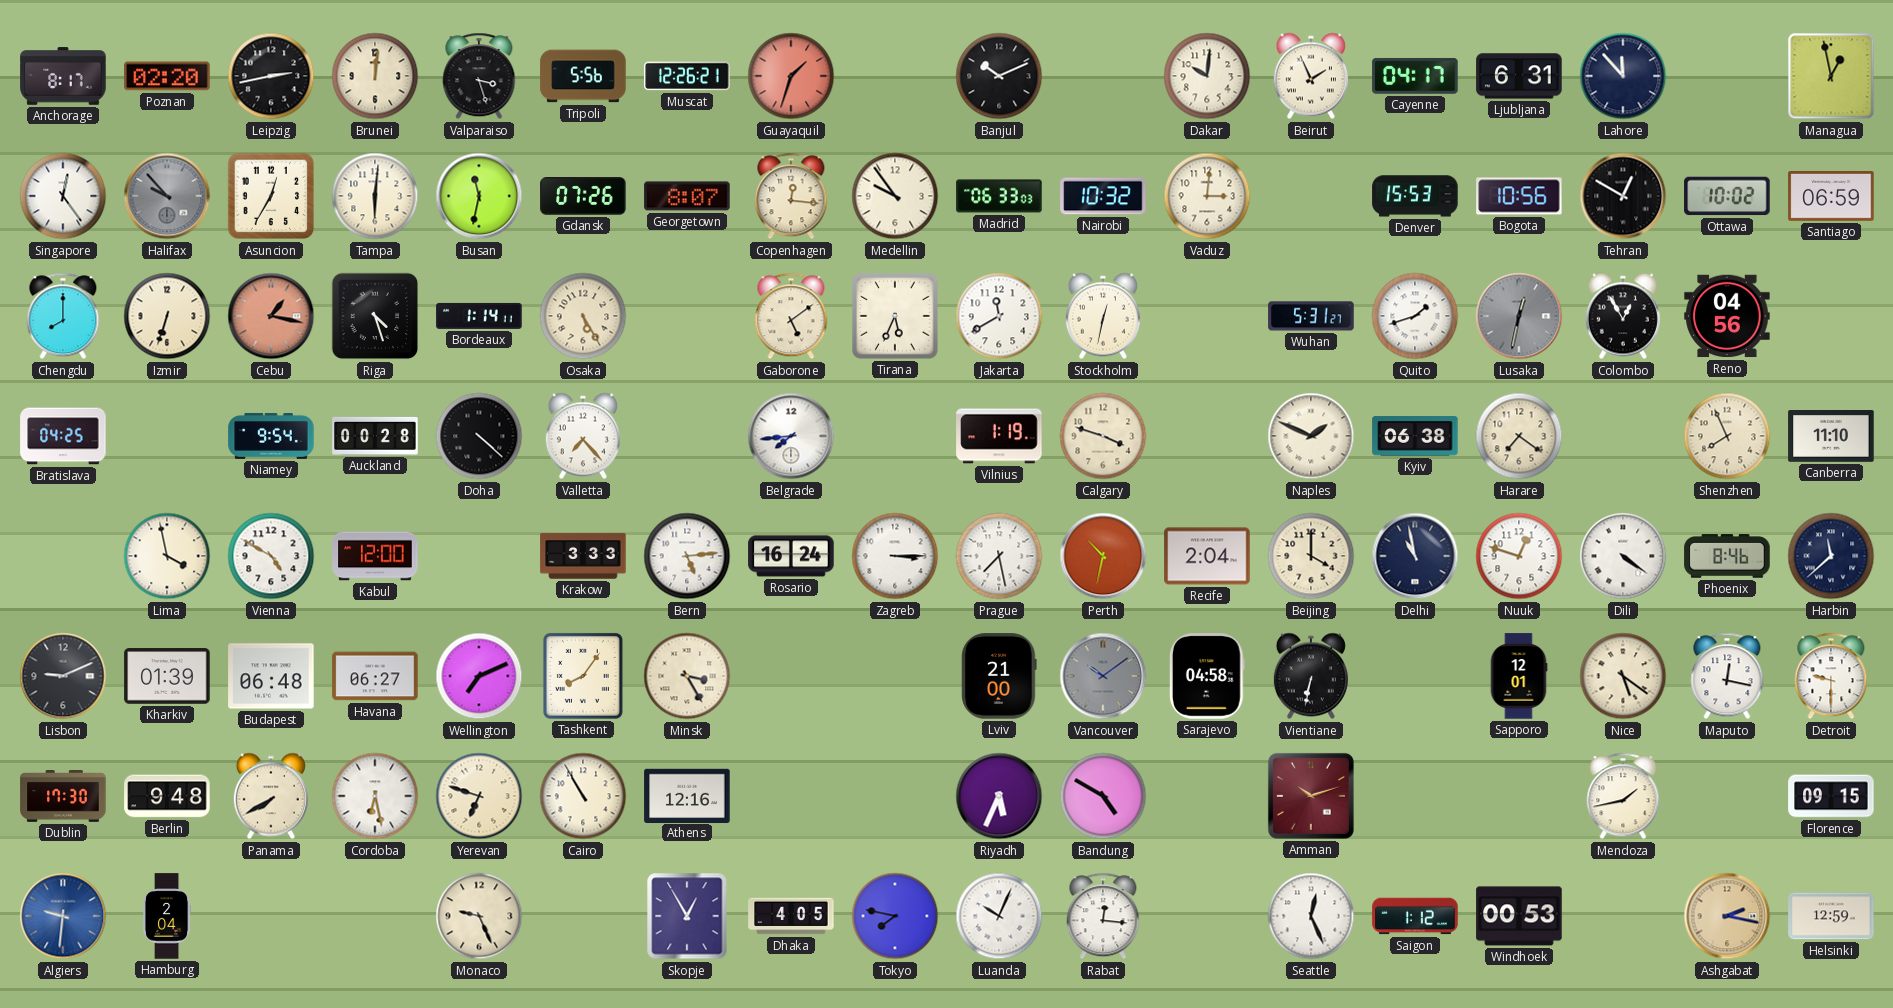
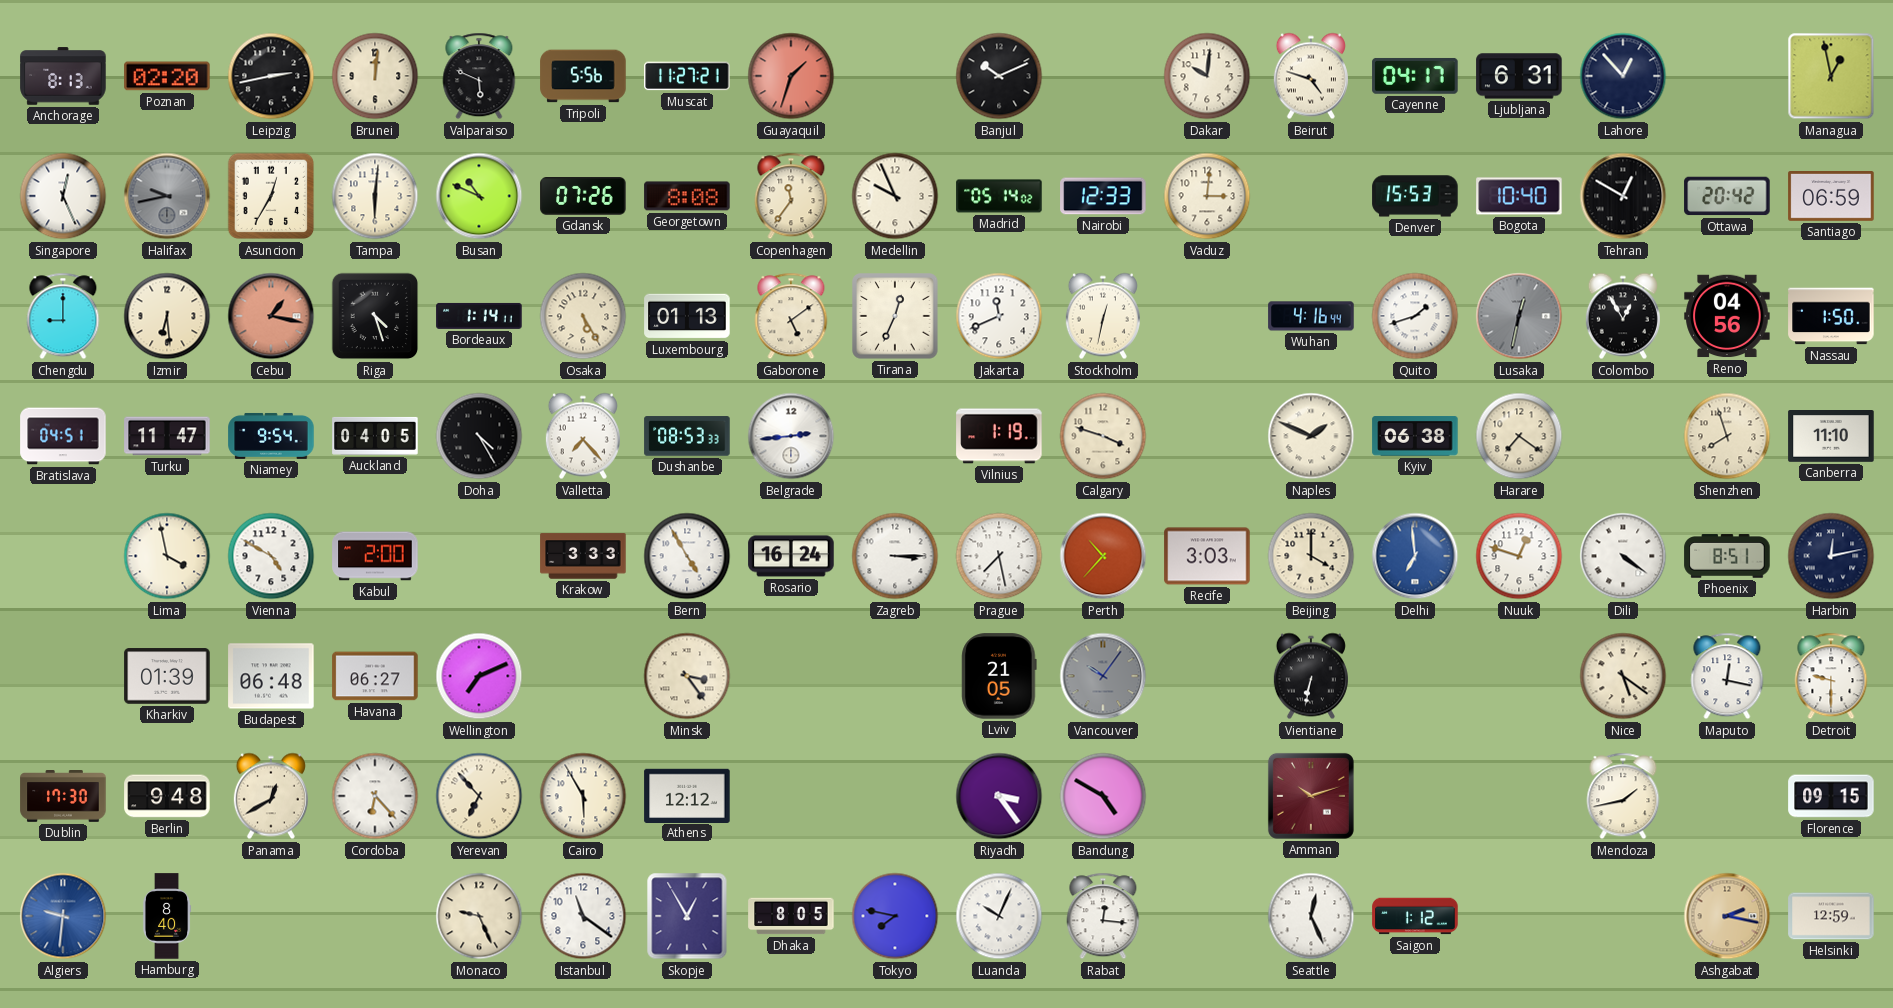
Anchorage: 8:17 -> 8:13
Valparaiso: 3:27 -> 5:49
Muscat: 12:26 -> 11:27
Beirut: 1:56 -> 4:48
Lahore: 11:53 -> 12:53
Singapore: 12:24 -> 12:26
Halifax: 9:53 -> 9:43
Busan: 11:32 -> 10:49
Georgetown: 8:07 -> 8:08
Copenhagen: 12:16 -> 11:36
Medellin: 9:54 -> 9:56
Madrid: 06:33 -> 05:14
Nairobi: 10:32 -> 12:33
Bogota: 10:56 -> 10:40
Ottawa: 10:02 -> 20:42
Chengdu: 8:00 -> 9:00
Izmir: 6:33 -> 6:29
Luxembourg: none -> 01:13
Tirana: 5:34 -> 12:34
Jakarta: 11:40 -> 11:41
Wuhan: 5:31 -> 4:16
Nassau: none -> 1:50
Bratislava: 04:25 -> 04:51
Turku: none -> 11:47
Auckland: 00:28 -> 04:05
Doha: 4:22 -> 4:25
Dushanbe: none -> 08:53
Belgrade: 7:44 -> 2:44
Shenzhen: 7:56 -> 7:57
Kabul: 12:00 -> 2:00
Bern: 5:14 -> 4:55
Perth: 10:32 -> 10:37
Recife: 2:04 -> 3:03
Delhi: 10:58 -> 6:59
Delhi dial: navy -> blue
Phoenix: 8:46 -> 8:51
Harbin: 11:38 -> 12:13
Lisbon: 9:11 -> none
Tashkent: 8:06 -> none
Minsk: 3:25 -> 3:24
Lviv: 21:00 -> 21:05
Vancouver: 10:09 -> 10:06
Sarajevo: 04:58 -> none
Sapporo: 12:01 -> none
Panama: 7:40 -> 12:40
Cordoba: 6:28 -> 6:23
Yerevan: 6:48 -> 6:53
Cairo: 10:55 -> 5:55
Athens: 12:16 -> 12:12
Riyadh: 5:34 -> 3:24
Hamburg: 2:04 -> 8:40
Istanbul: none -> 11:21
Dhaka: 4:05 -> 8:05
Windhoek: 00:53 -> none
